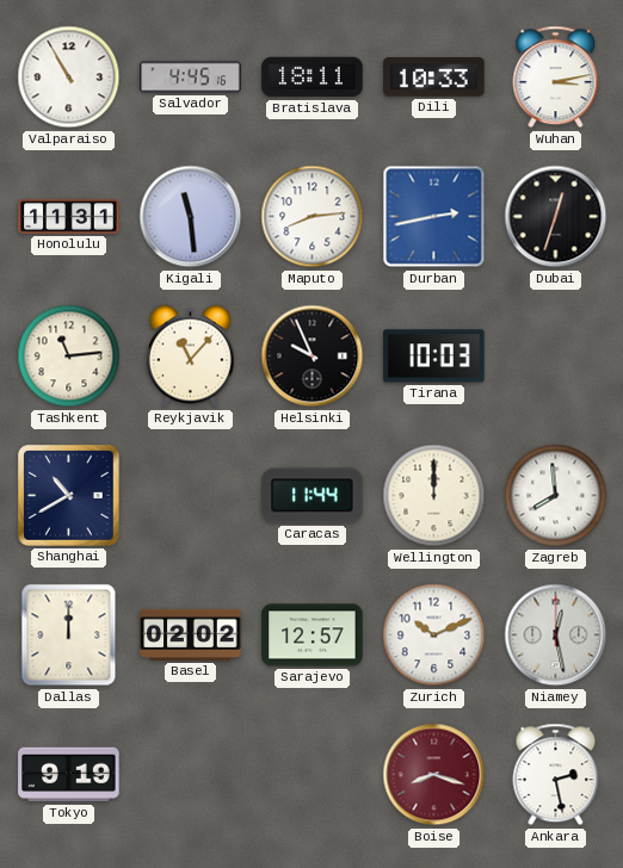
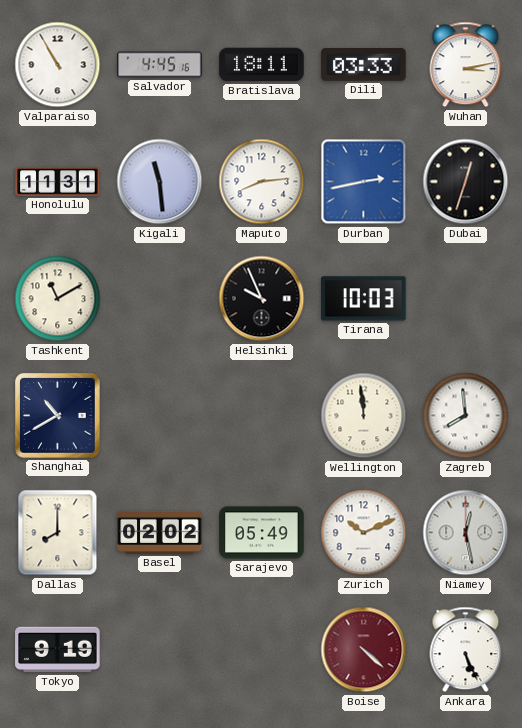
Dili: 10:33 -> 03:33
Tashkent: 11:14 -> 11:10
Reykjavik: 11:07 -> none
Caracas: 11:44 -> none
Wellington: 12:00 -> 11:59
Dallas: 12:00 -> 8:00
Sarajevo: 12:57 -> 05:49
Boise: 8:18 -> 4:22
Ankara: 2:28 -> 5:26
